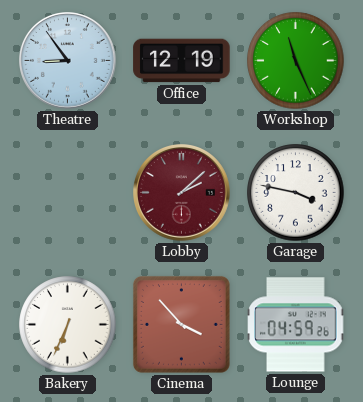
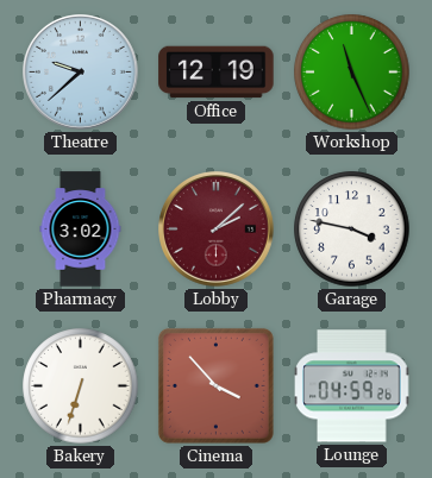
Theatre: 8:54 -> 9:38
Pharmacy: none -> 3:02
Bakery: 6:34 -> 6:33
